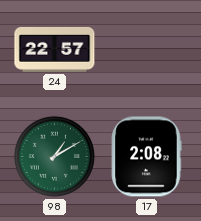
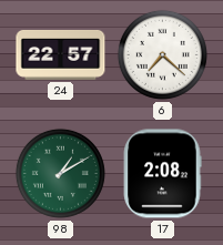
6: none -> 7:22
